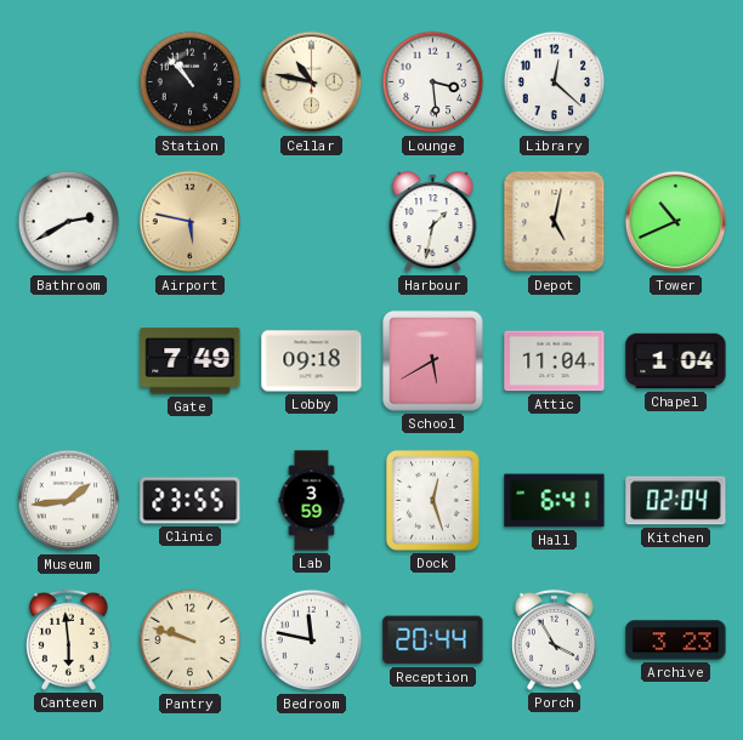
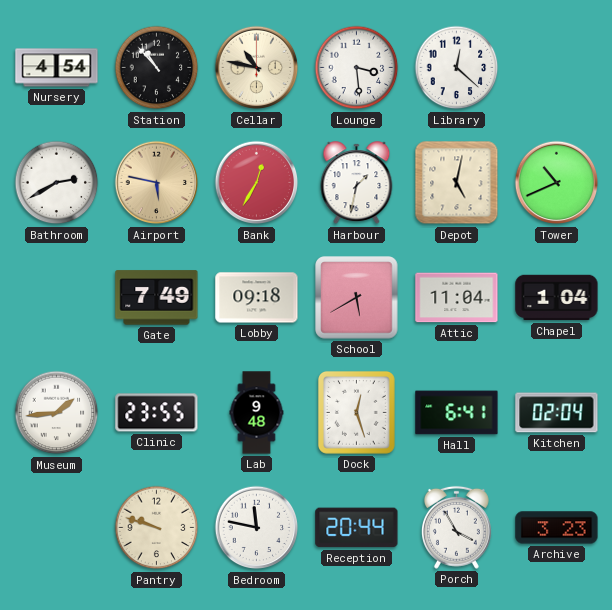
Nursery: none -> 4:54
Bank: none -> 12:35
Lab: 3:59 -> 9:48
Canteen: 5:59 -> none
